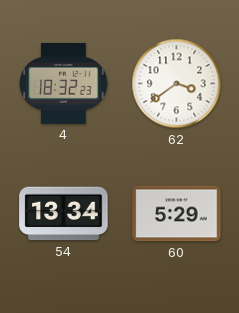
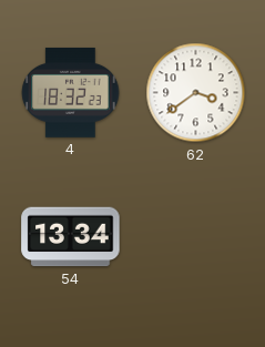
60: 5:29 -> none
